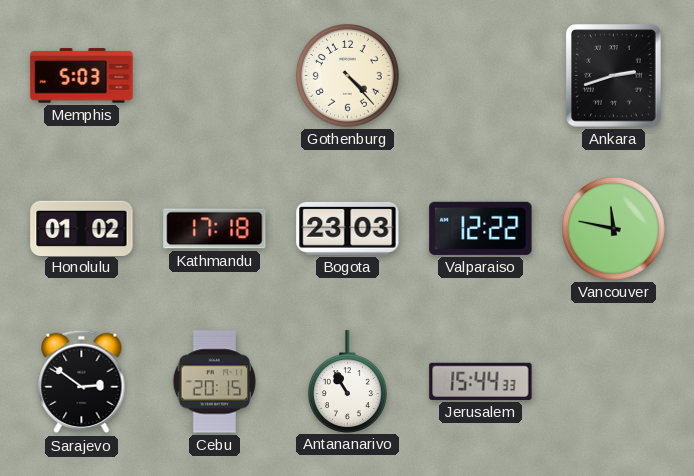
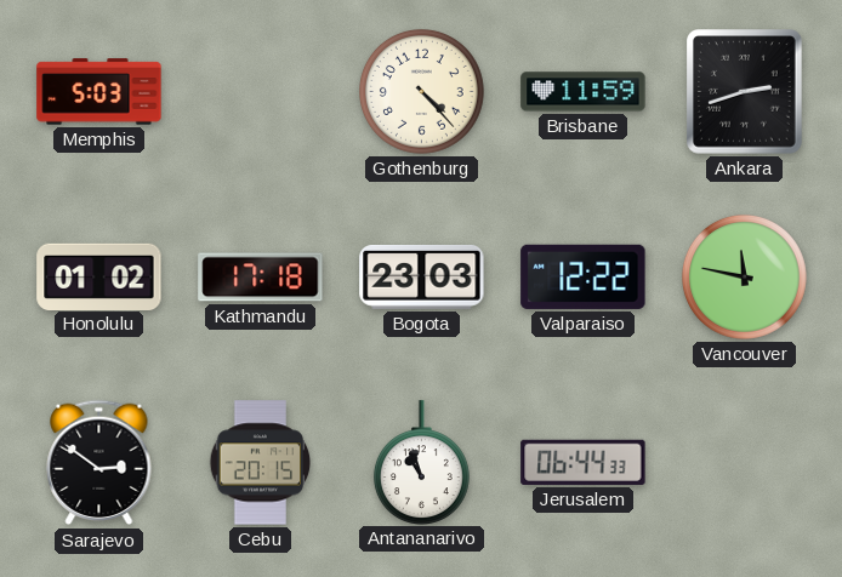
Brisbane: none -> 11:59
Antananarivo: 10:55 -> 10:57
Jerusalem: 15:44 -> 06:44
